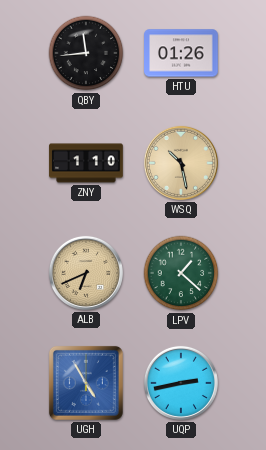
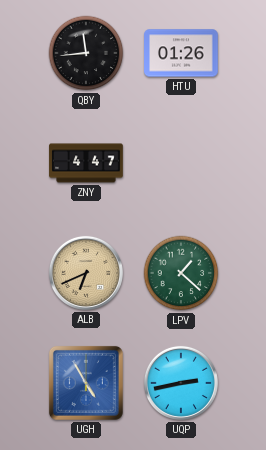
ZNY: 1:10 -> 4:47
WSQ: 10:28 -> none
